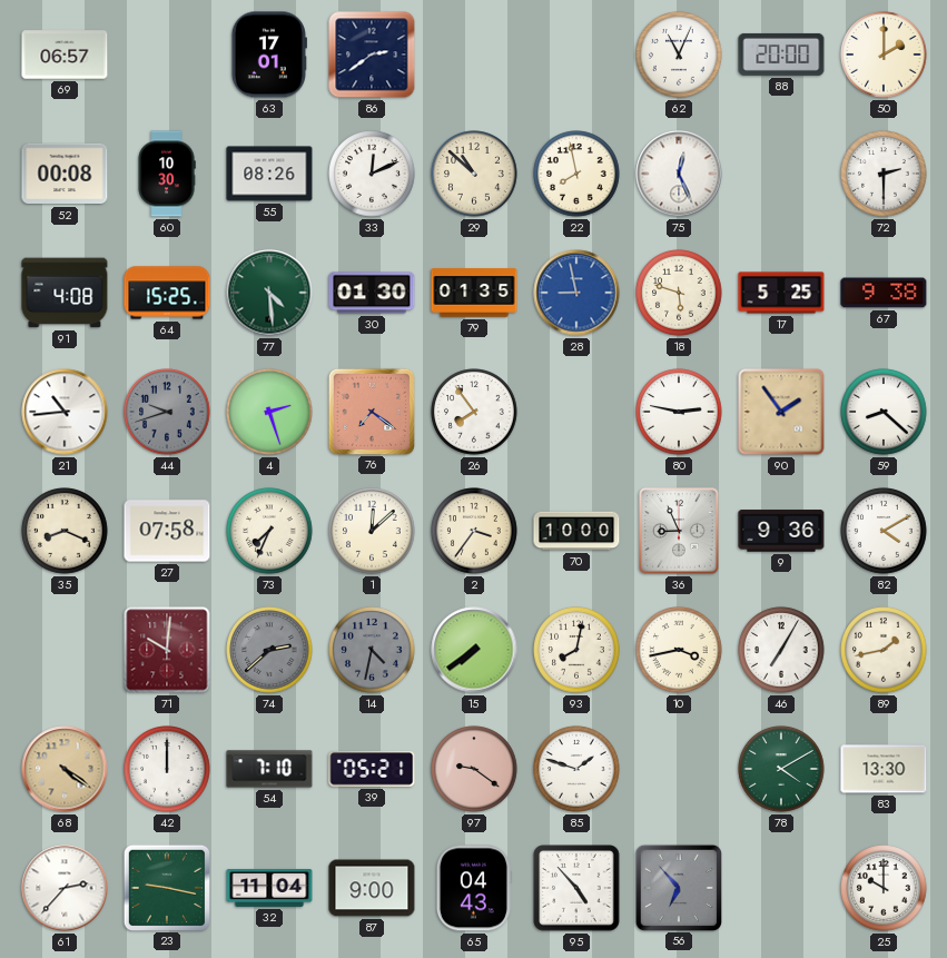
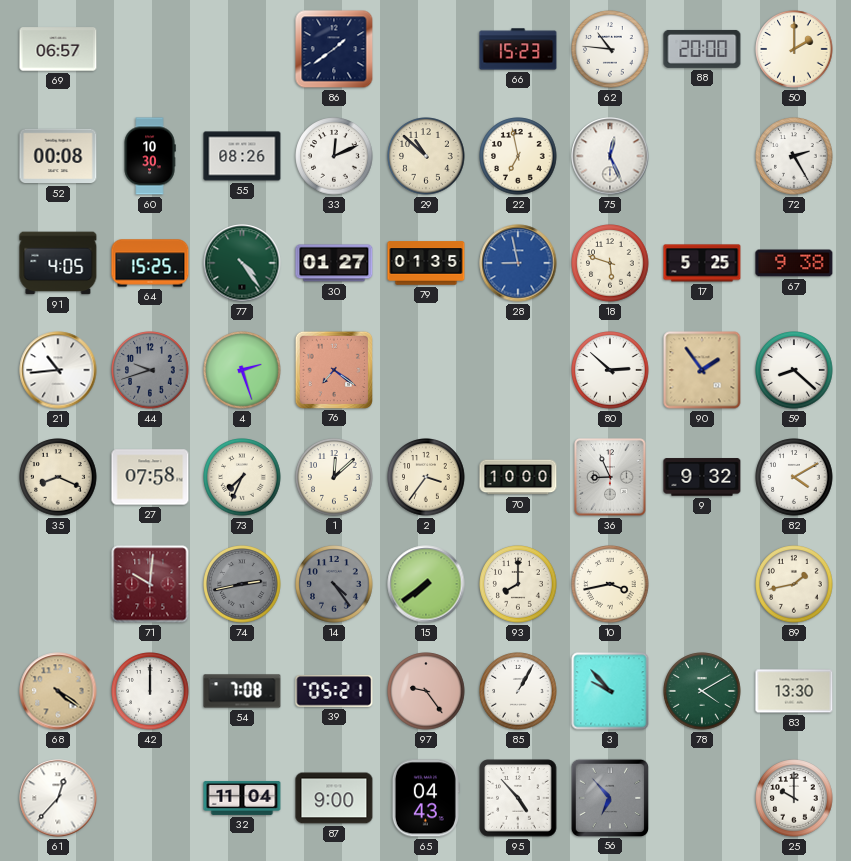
63: 17:01 -> none
86: 2:39 -> 1:39
66: none -> 15:23
62: 11:04 -> 10:46
22: 7:58 -> 6:58
72: 2:30 -> 2:25
91: 4:08 -> 4:05
77: 4:29 -> 4:24
30: 01:30 -> 01:27
26: 7:54 -> none
80: 2:47 -> 2:52
9: 9:36 -> 9:32
74: 2:38 -> 2:43
14: 4:32 -> 4:24
93: 8:02 -> 8:00
46: 7:05 -> none
54: 7:10 -> 7:08
97: 9:21 -> 9:24
85: 1:48 -> 1:05
3: none -> 9:53
61: 2:37 -> 12:37
23: 9:17 -> none
